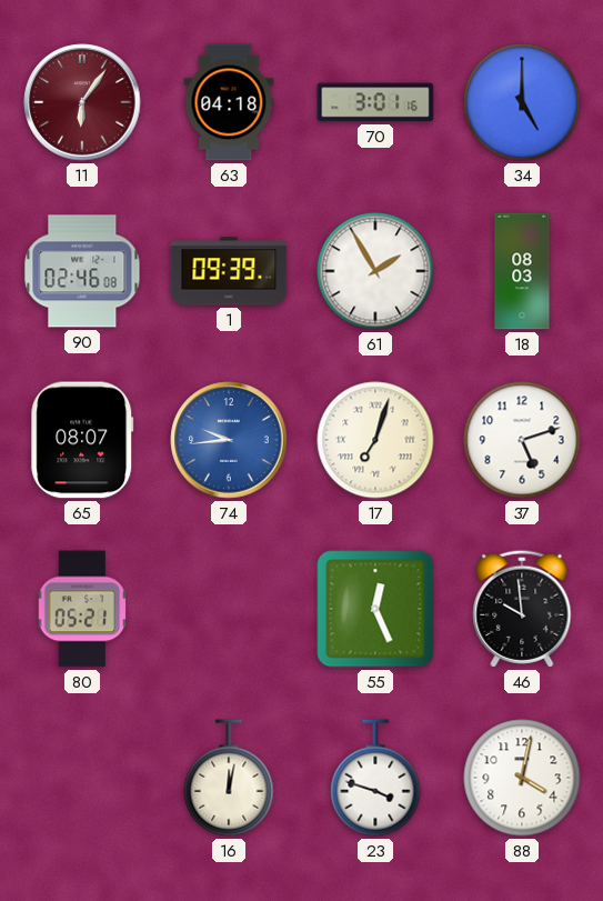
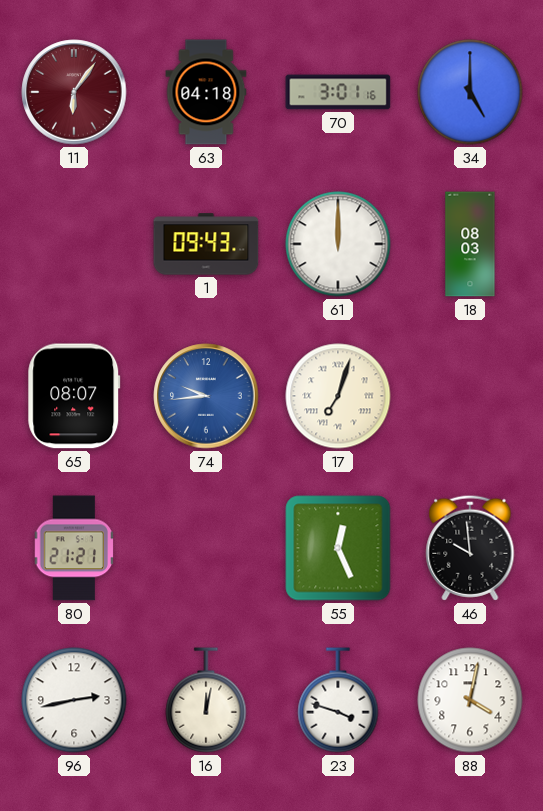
90: 02:46 -> none
1: 09:39 -> 09:43
61: 1:55 -> 12:00
37: 5:12 -> none
80: 05:21 -> 21:21
96: none -> 2:43
